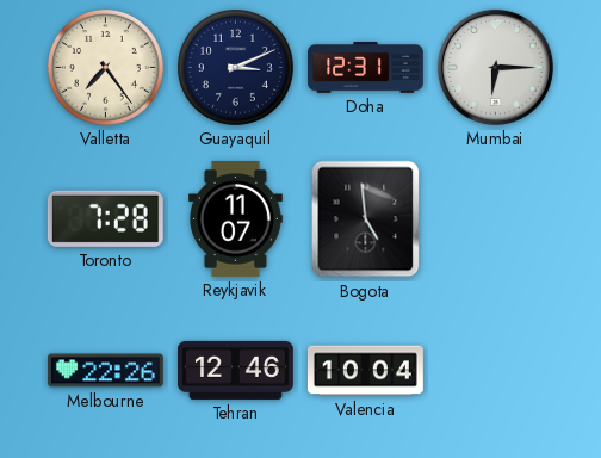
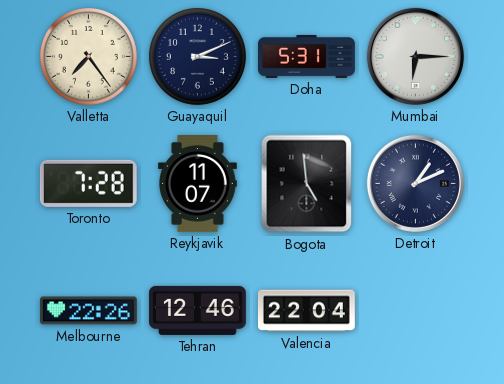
Doha: 12:31 -> 5:31
Detroit: none -> 1:11
Valencia: 10:04 -> 22:04
